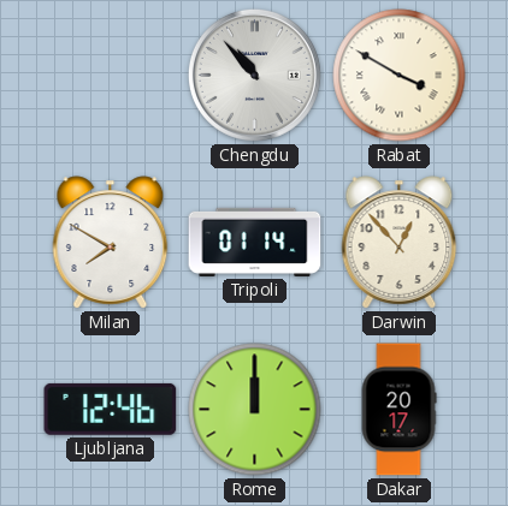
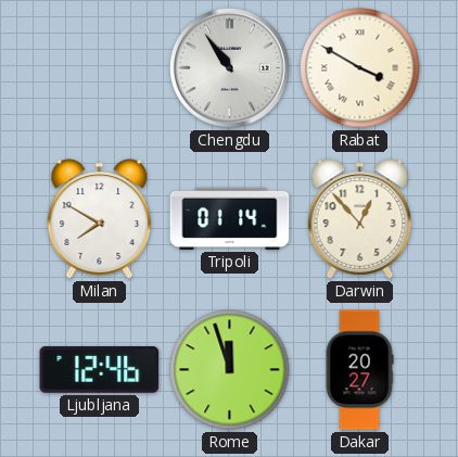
Chengdu: 10:53 -> 10:54
Rome: 12:00 -> 11:57
Dakar: 20:17 -> 20:27
